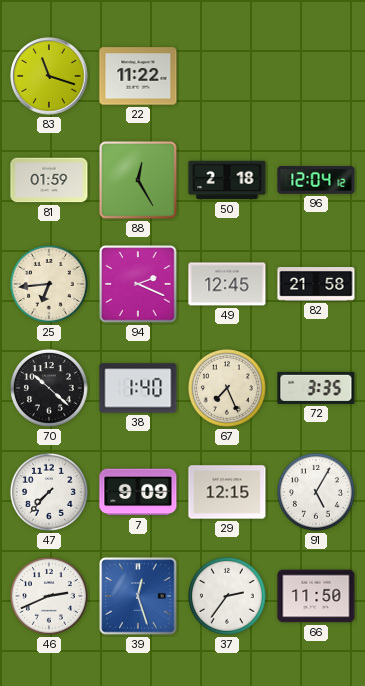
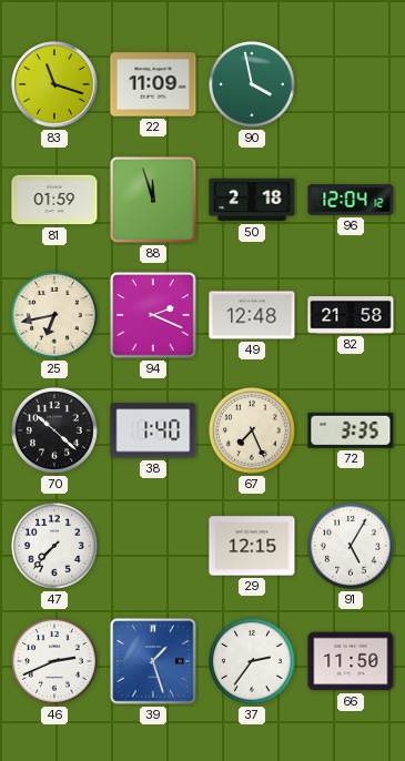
22: 11:22 -> 11:09
90: none -> 3:58
88: 12:25 -> 11:57
25: 6:44 -> 6:43
49: 12:45 -> 12:48
7: 9:09 -> none
39: 12:27 -> 1:27
